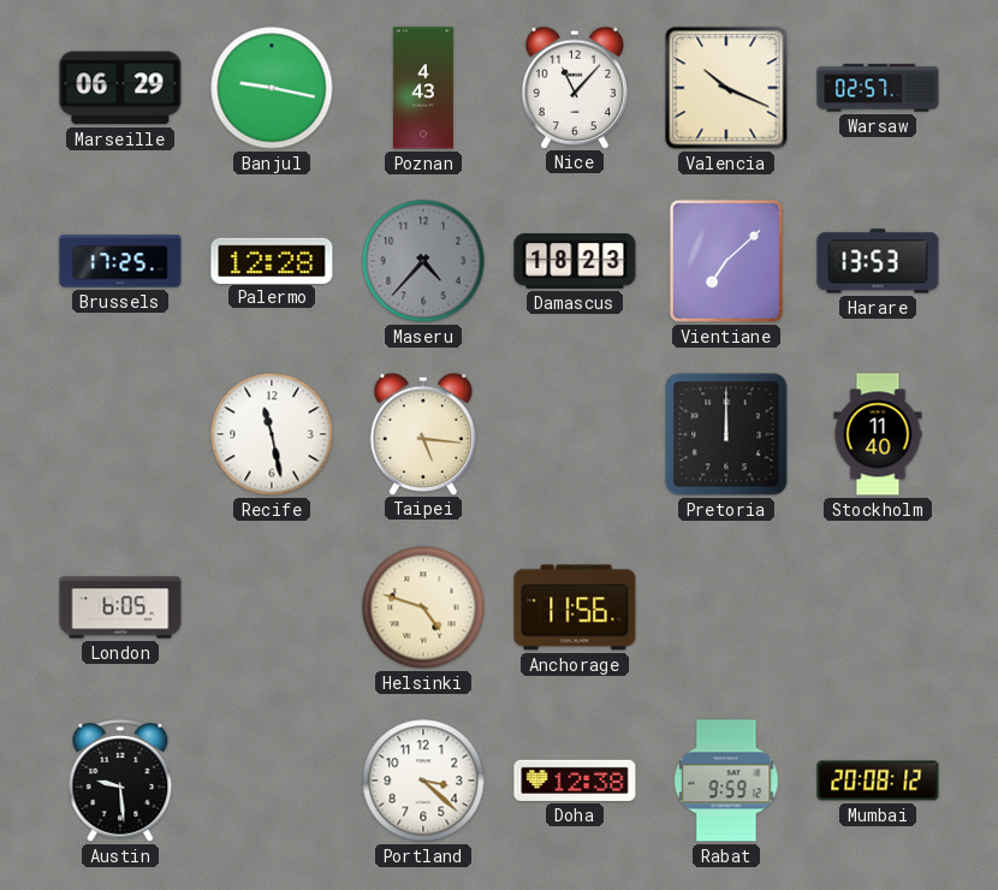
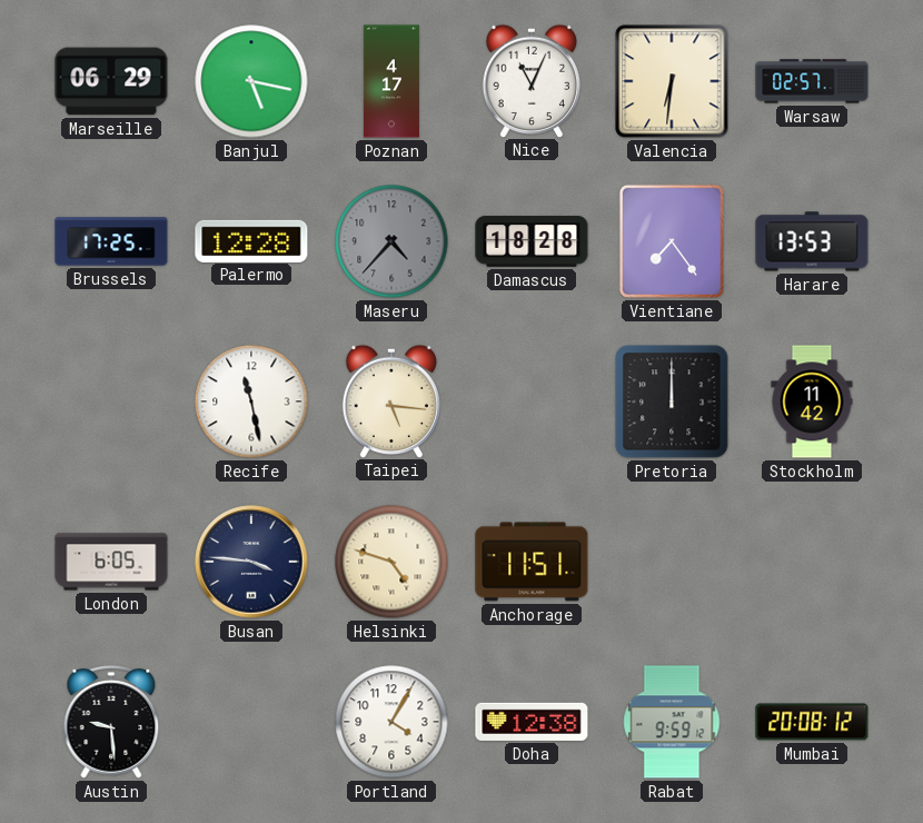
Banjul: 9:17 -> 5:17
Poznan: 4:43 -> 4:17
Nice: 11:07 -> 11:04
Valencia: 10:19 -> 6:31
Damascus: 18:23 -> 18:28
Vientiane: 7:08 -> 7:24
Stockholm: 11:40 -> 11:42
Busan: none -> 3:46
Anchorage: 11:56 -> 11:51
Portland: 3:22 -> 4:05
